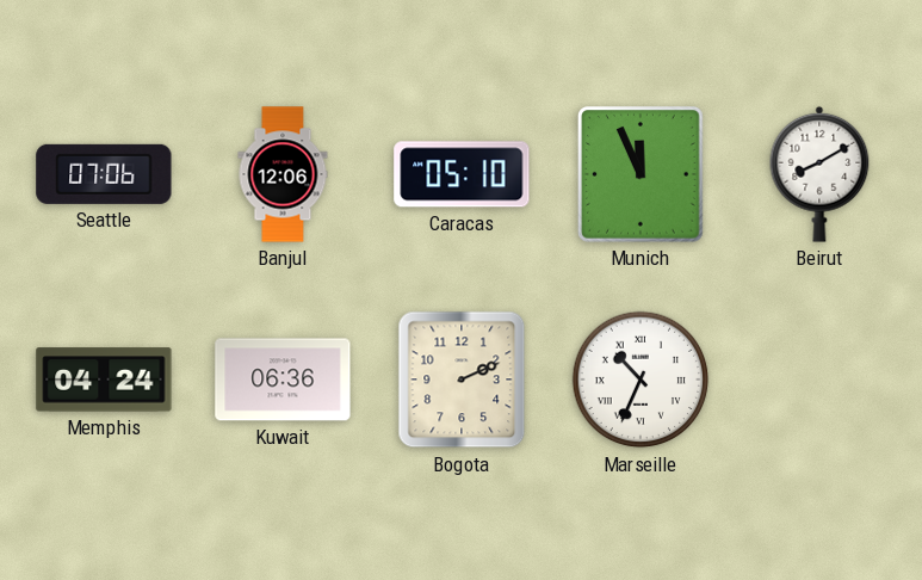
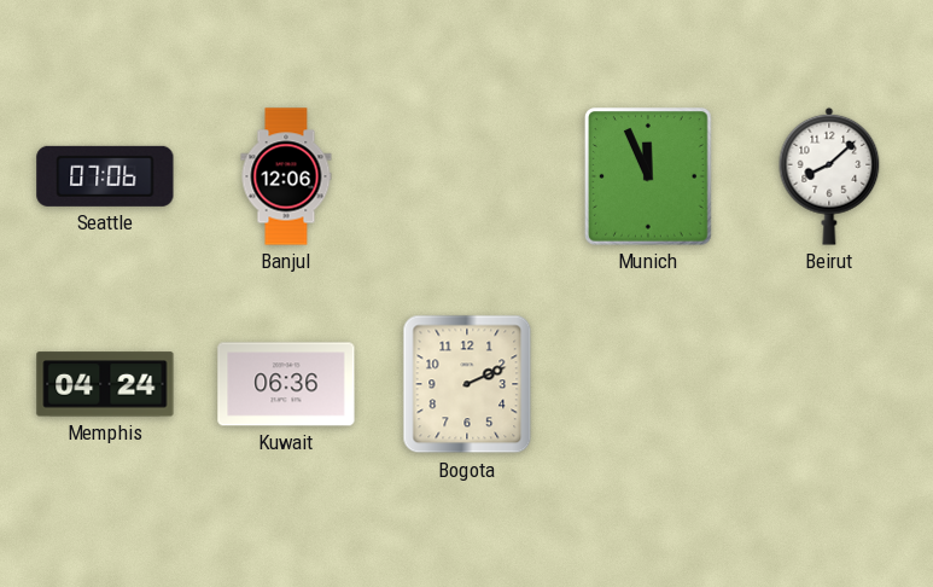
Caracas: 05:10 -> none
Beirut: 8:10 -> 8:08
Marseille: 10:34 -> none
